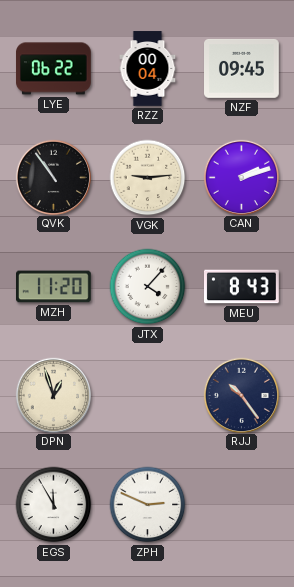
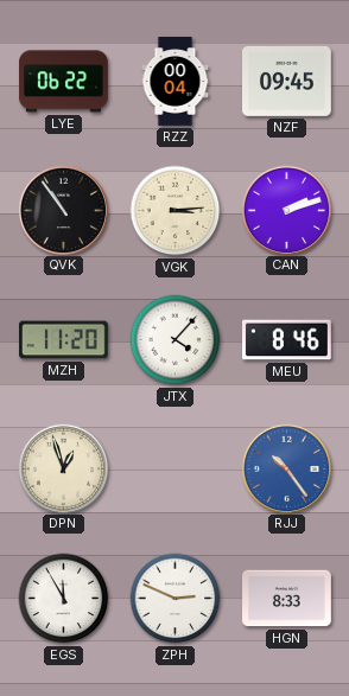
VGK: 9:14 -> 3:14
MEU: 8:43 -> 8:46
RJJ dial: navy -> blue
HGN: none -> 8:33
